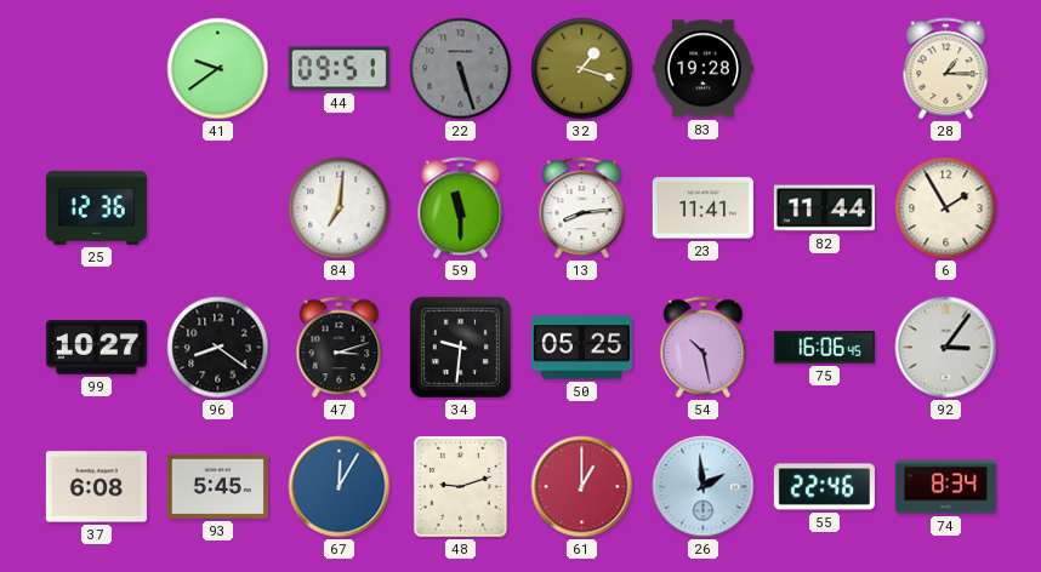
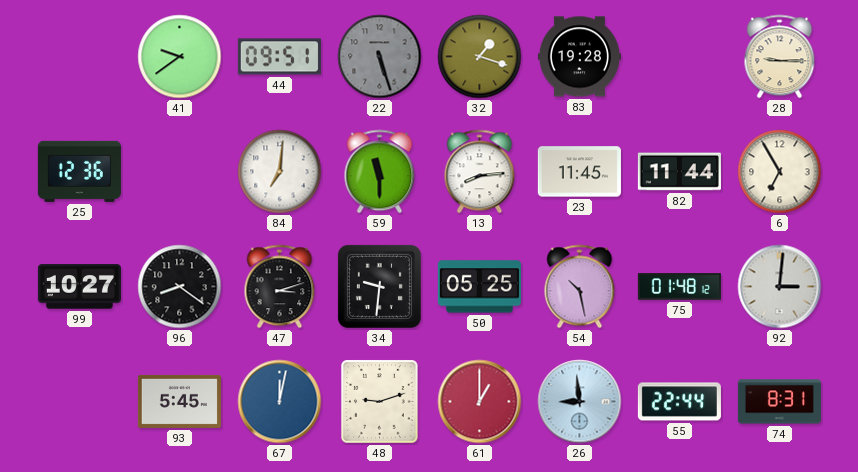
28: 1:15 -> 9:15
23: 11:41 -> 11:45
6: 1:55 -> 6:55
75: 16:06 -> 01:48
92: 3:06 -> 3:01
37: 6:08 -> none
67: 12:05 -> 12:02
26: 1:59 -> 8:59
55: 22:46 -> 22:44
74: 8:34 -> 8:31
